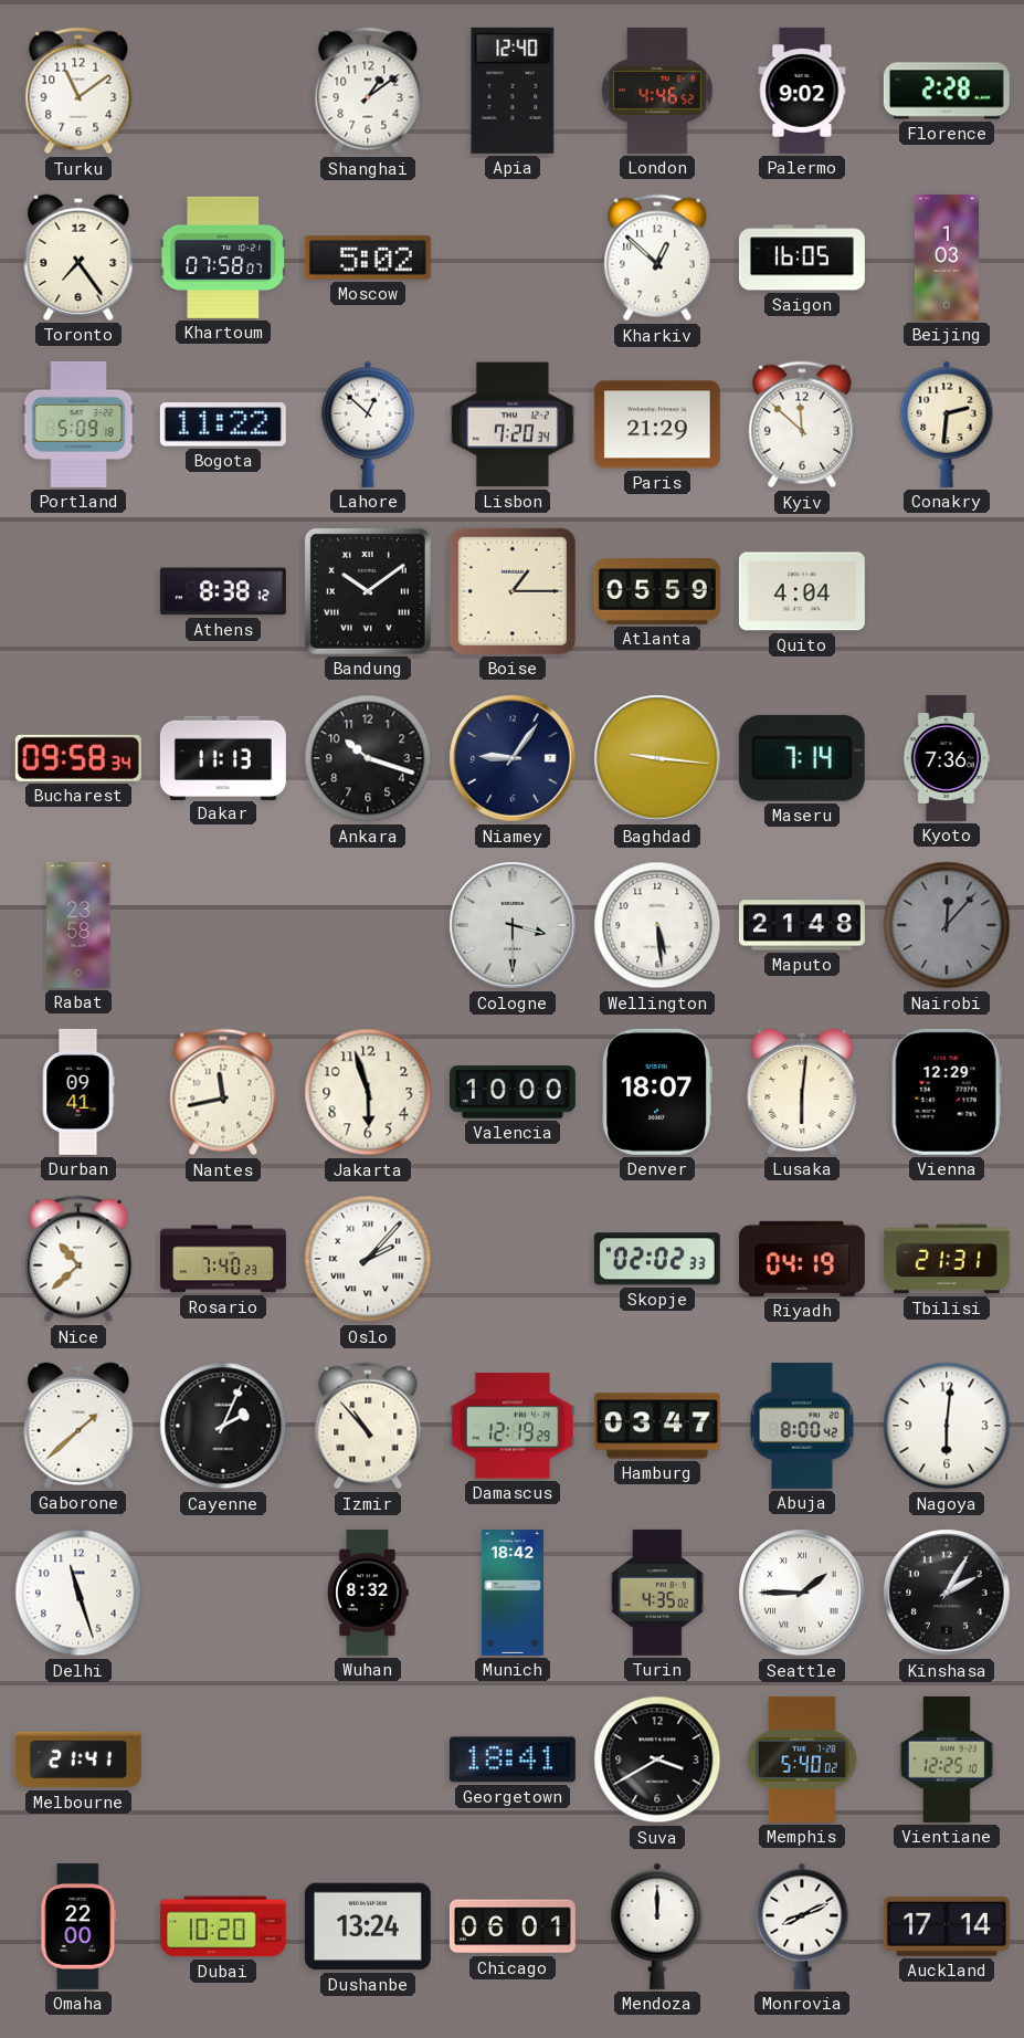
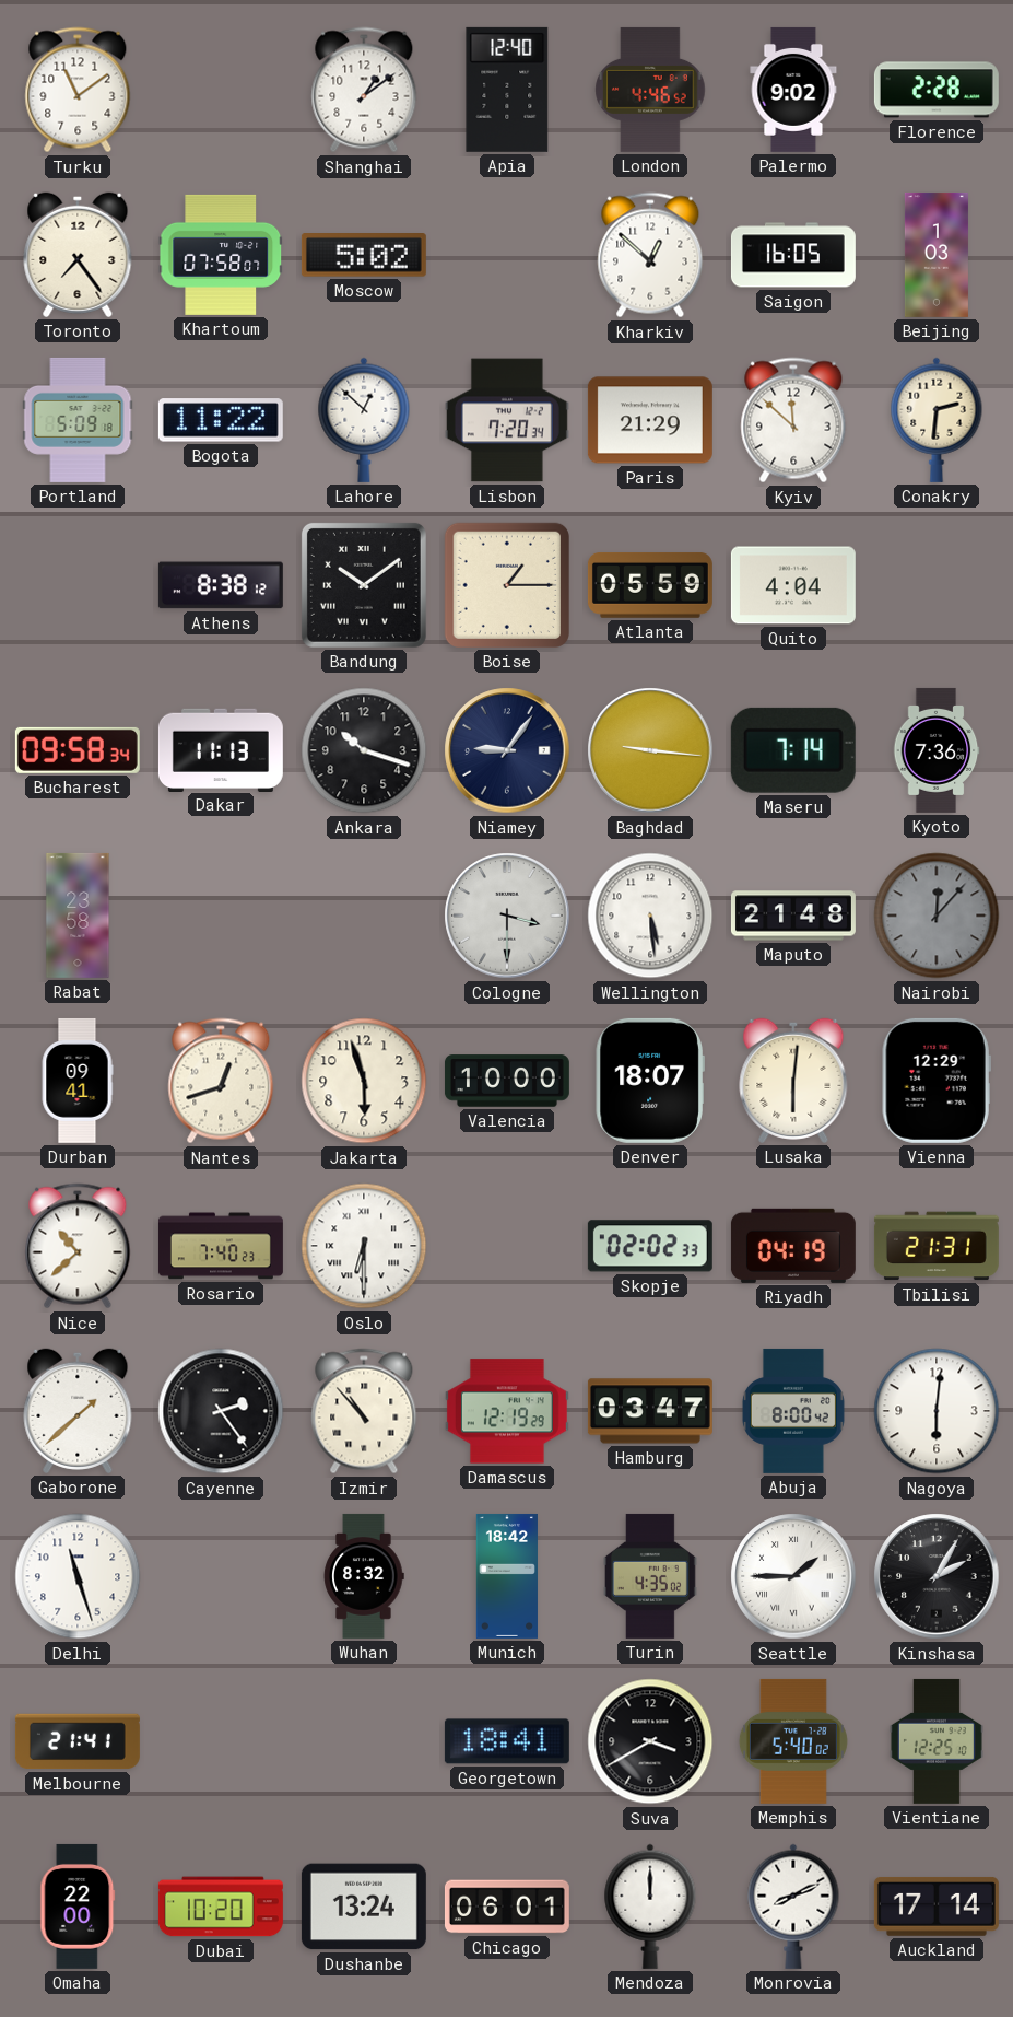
Nantes: 11:43 -> 12:42
Oslo: 2:07 -> 6:30
Cayenne: 2:04 -> 2:24
